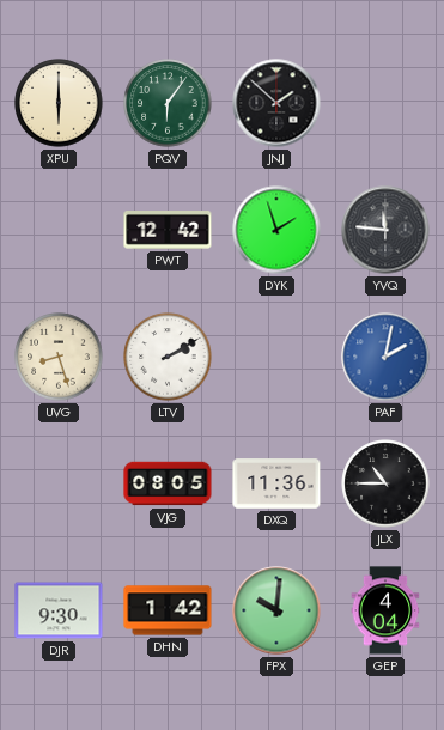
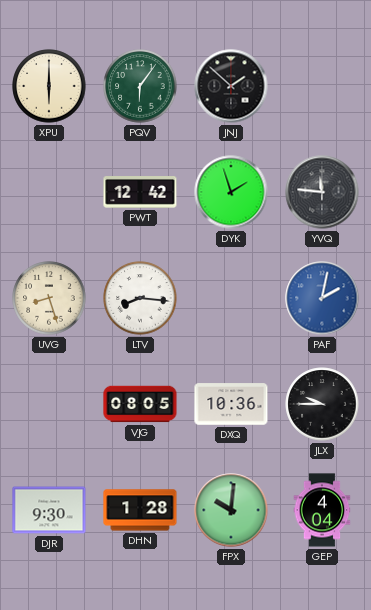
LTV: 2:10 -> 8:16
DXQ: 11:36 -> 10:36
JLX: 10:45 -> 9:45
DHN: 1:42 -> 1:28
